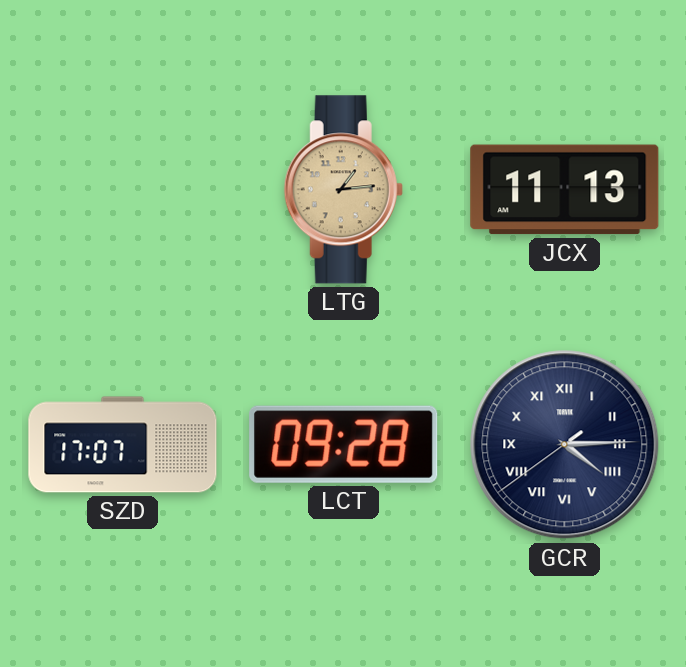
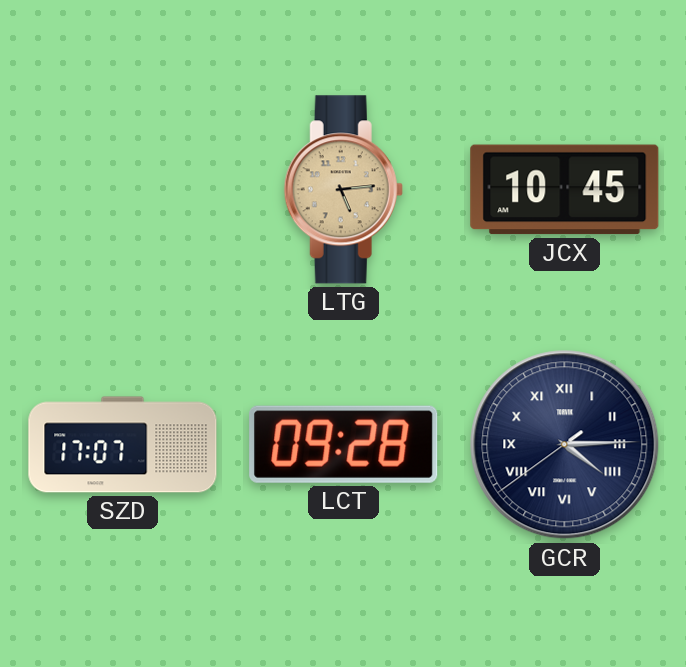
LTG: 1:14 -> 5:14
JCX: 11:13 -> 10:45
